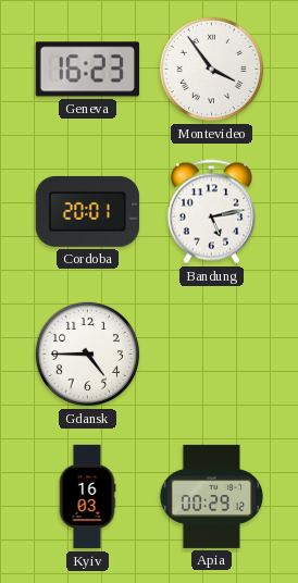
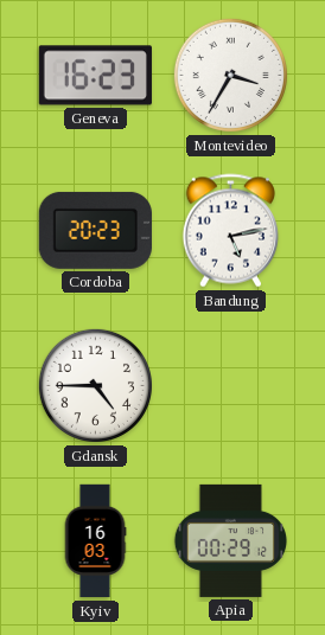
Montevideo: 3:54 -> 3:35
Cordoba: 20:01 -> 20:23
